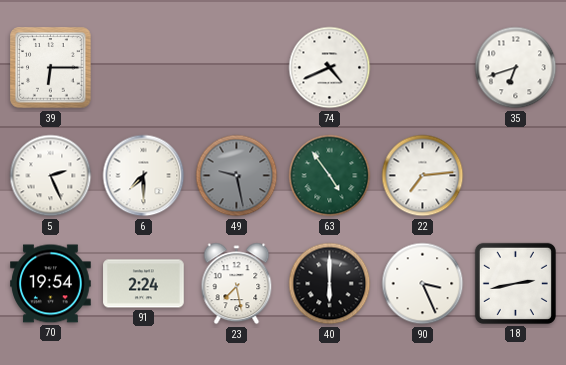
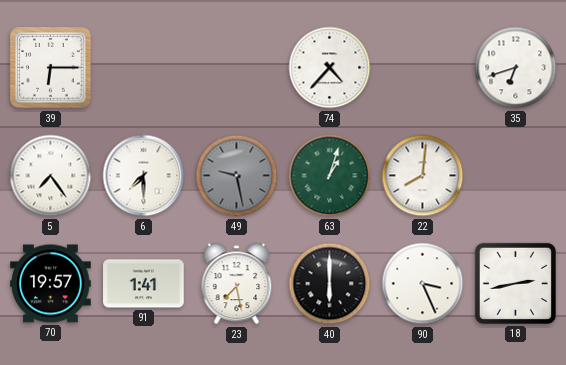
74: 4:41 -> 4:37
5: 2:26 -> 7:24
63: 4:54 -> 1:03
22: 7:14 -> 8:01
70: 19:54 -> 19:57
91: 2:24 -> 1:41
